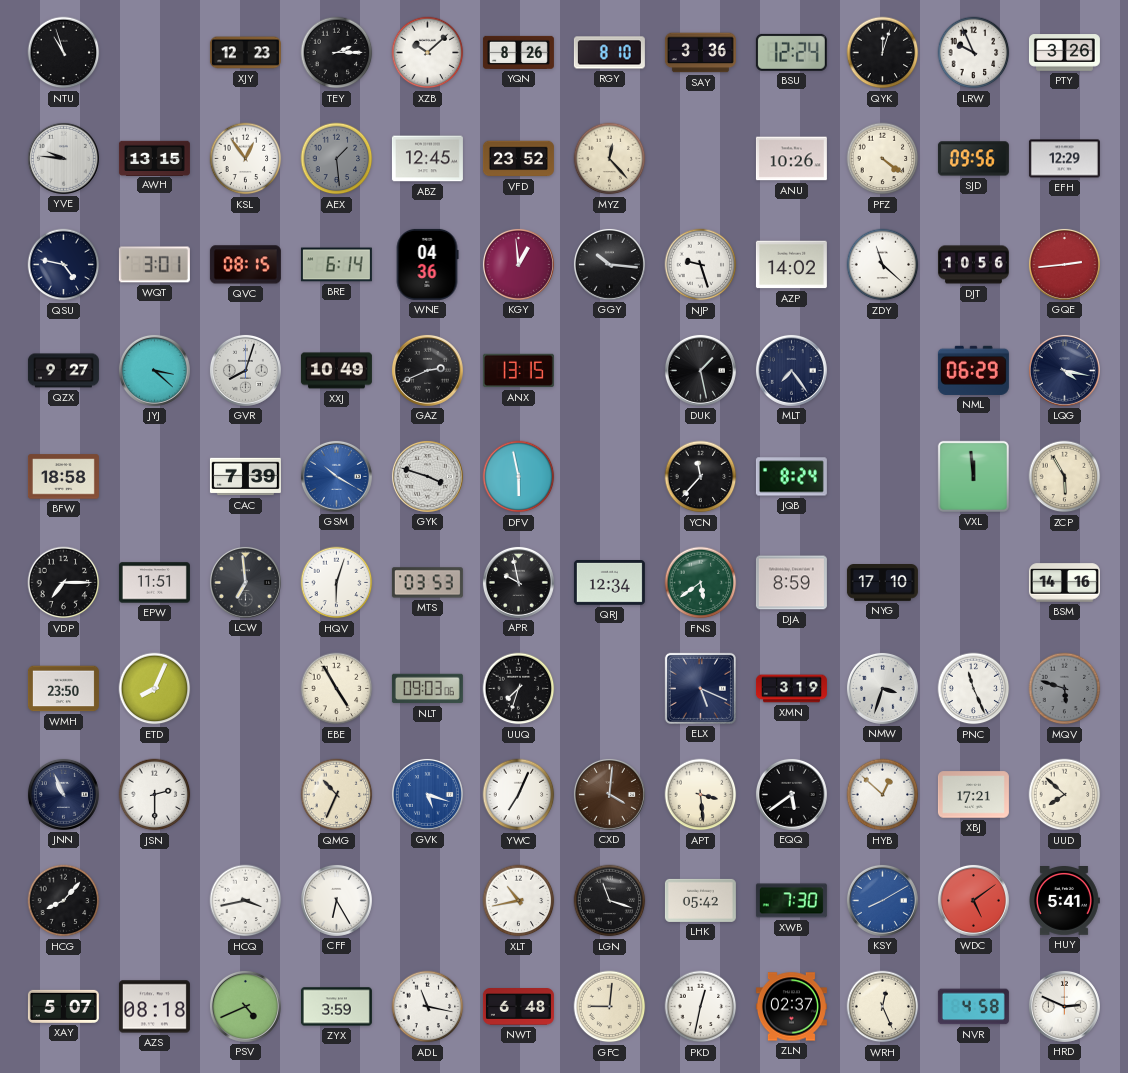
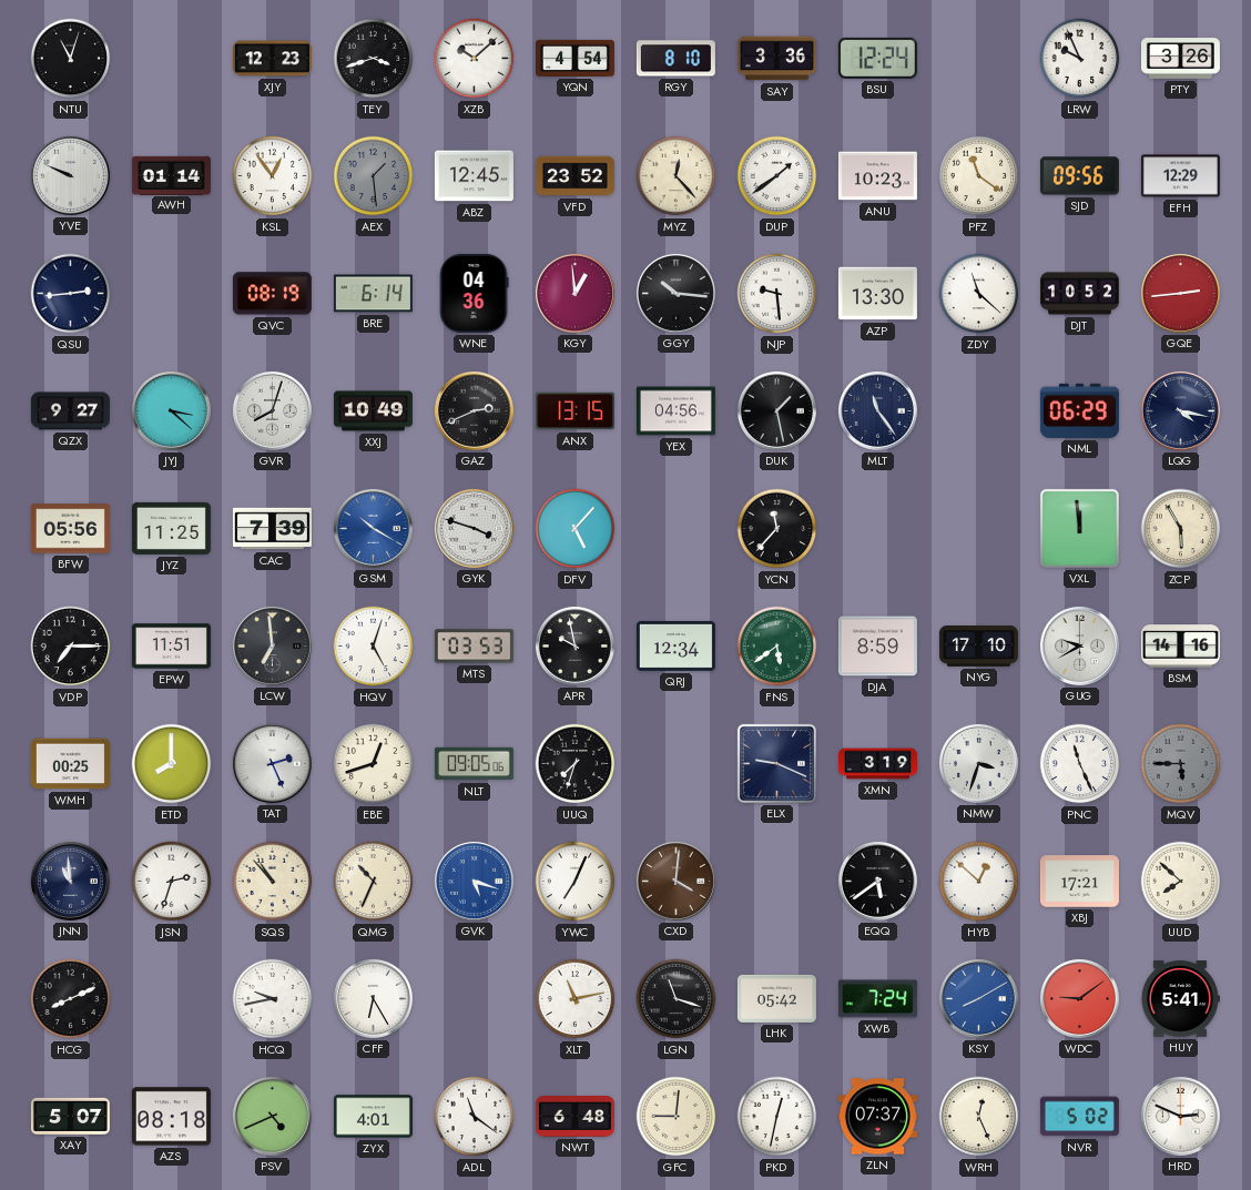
NTU: 10:57 -> 11:03
TEY: 2:15 -> 3:42
YQN: 8:26 -> 4:54
QYK: 12:03 -> none
YVE: 9:46 -> 9:49
AWH: 13:15 -> 01:14
DUP: none -> 1:39
ANU: 10:26 -> 10:23
PFZ: 4:21 -> 11:21
QSU: 4:47 -> 2:44
WQT: 3:01 -> none
QVC: 08:15 -> 08:19
NJP: 9:27 -> 9:29
AZP: 14:02 -> 13:30
DJT: 10:56 -> 10:52
YEX: none -> 04:56
MLT: 7:24 -> 11:24
BFW: 18:58 -> 05:56
JYZ: none -> 11:25
DFV: 5:58 -> 5:07
JQB: 8:24 -> none
HQV: 6:03 -> 5:03
GUG: none -> 9:40
WMH: 23:50 -> 00:25
ETD: 8:04 -> 8:00
TAT: none -> 2:26
EBE: 4:55 -> 12:42
NLT: 09:03 -> 09:05
ELX: 5:19 -> 9:19
MQV: 5:48 -> 5:45
JNN: 10:56 -> 10:59
JSN: 2:30 -> 2:33
SQS: none -> 10:53
APT: 3:29 -> none
HCG: 8:07 -> 8:11
HCQ: 3:43 -> 9:43
XLT: 10:43 -> 11:13
XWB: 7:30 -> 7:24
WDC: 5:09 -> 9:09
ZYX: 3:59 -> 4:01
ADL: 11:17 -> 11:21
ZLN: 02:37 -> 07:37
NVR: 4:58 -> 5:02
